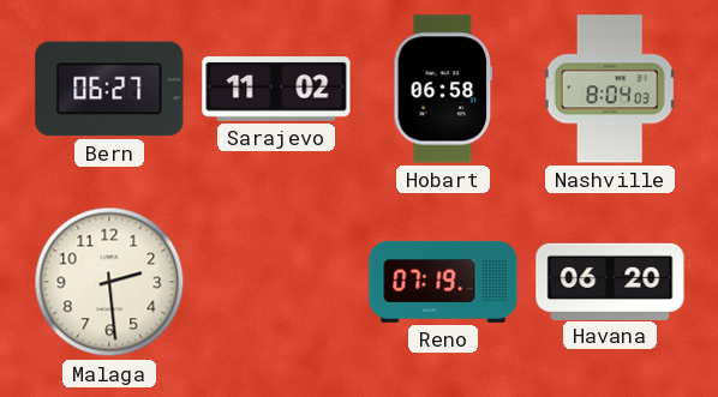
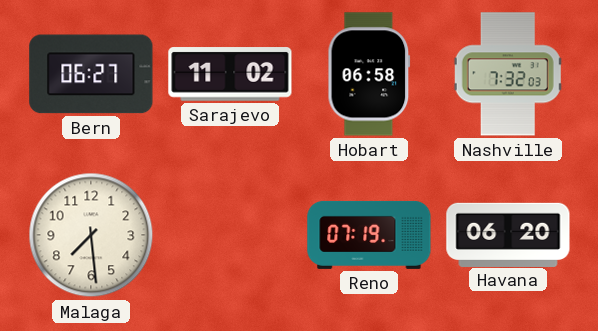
Nashville: 8:04 -> 7:32
Malaga: 2:29 -> 7:29
